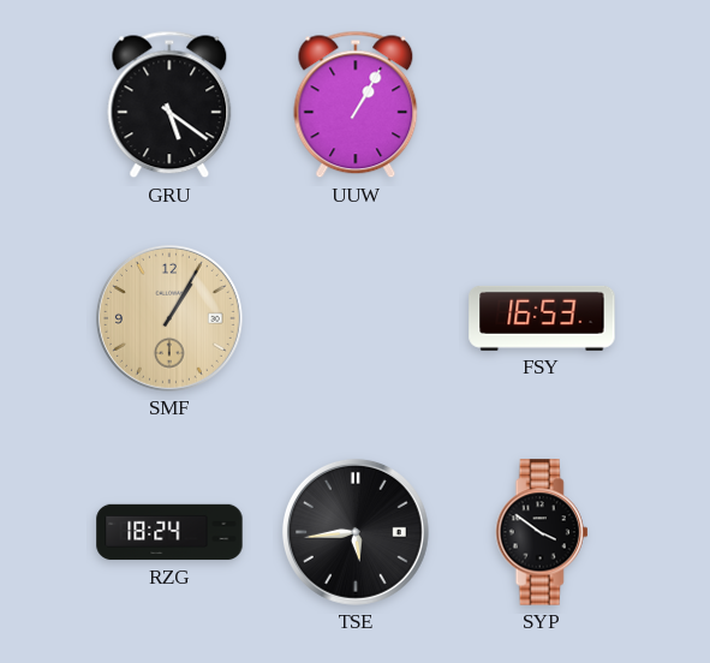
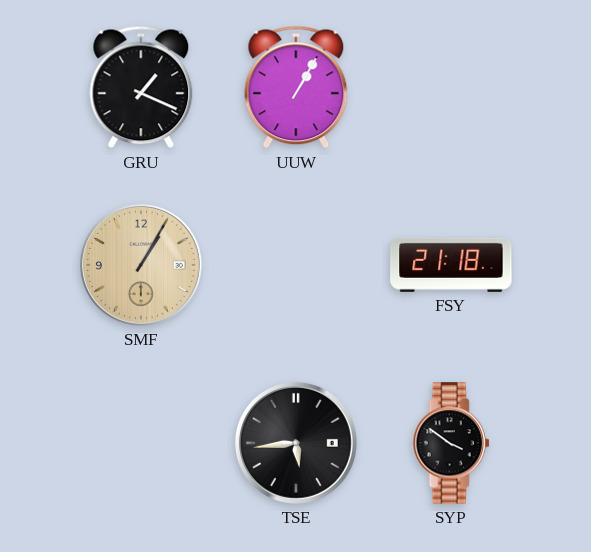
GRU: 5:21 -> 1:19
FSY: 16:53 -> 21:18
RZG: 18:24 -> none
